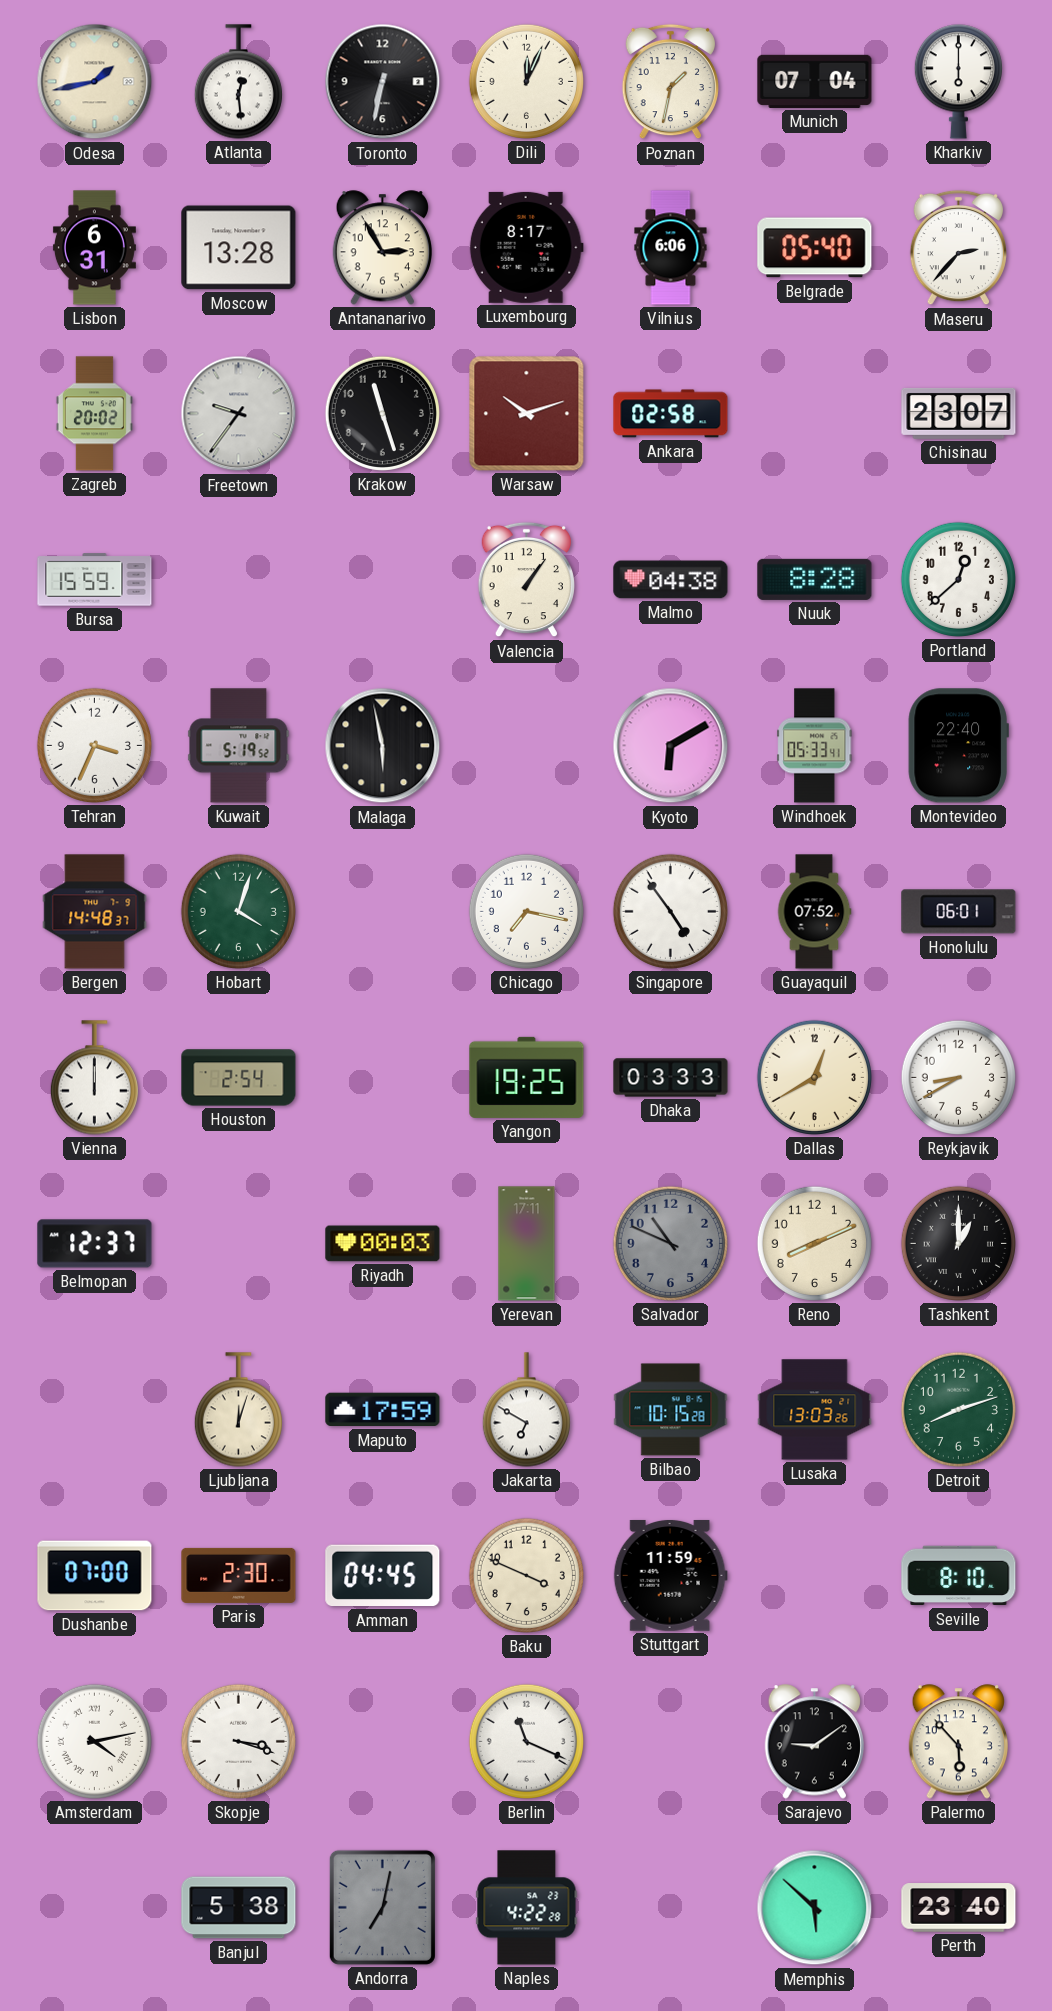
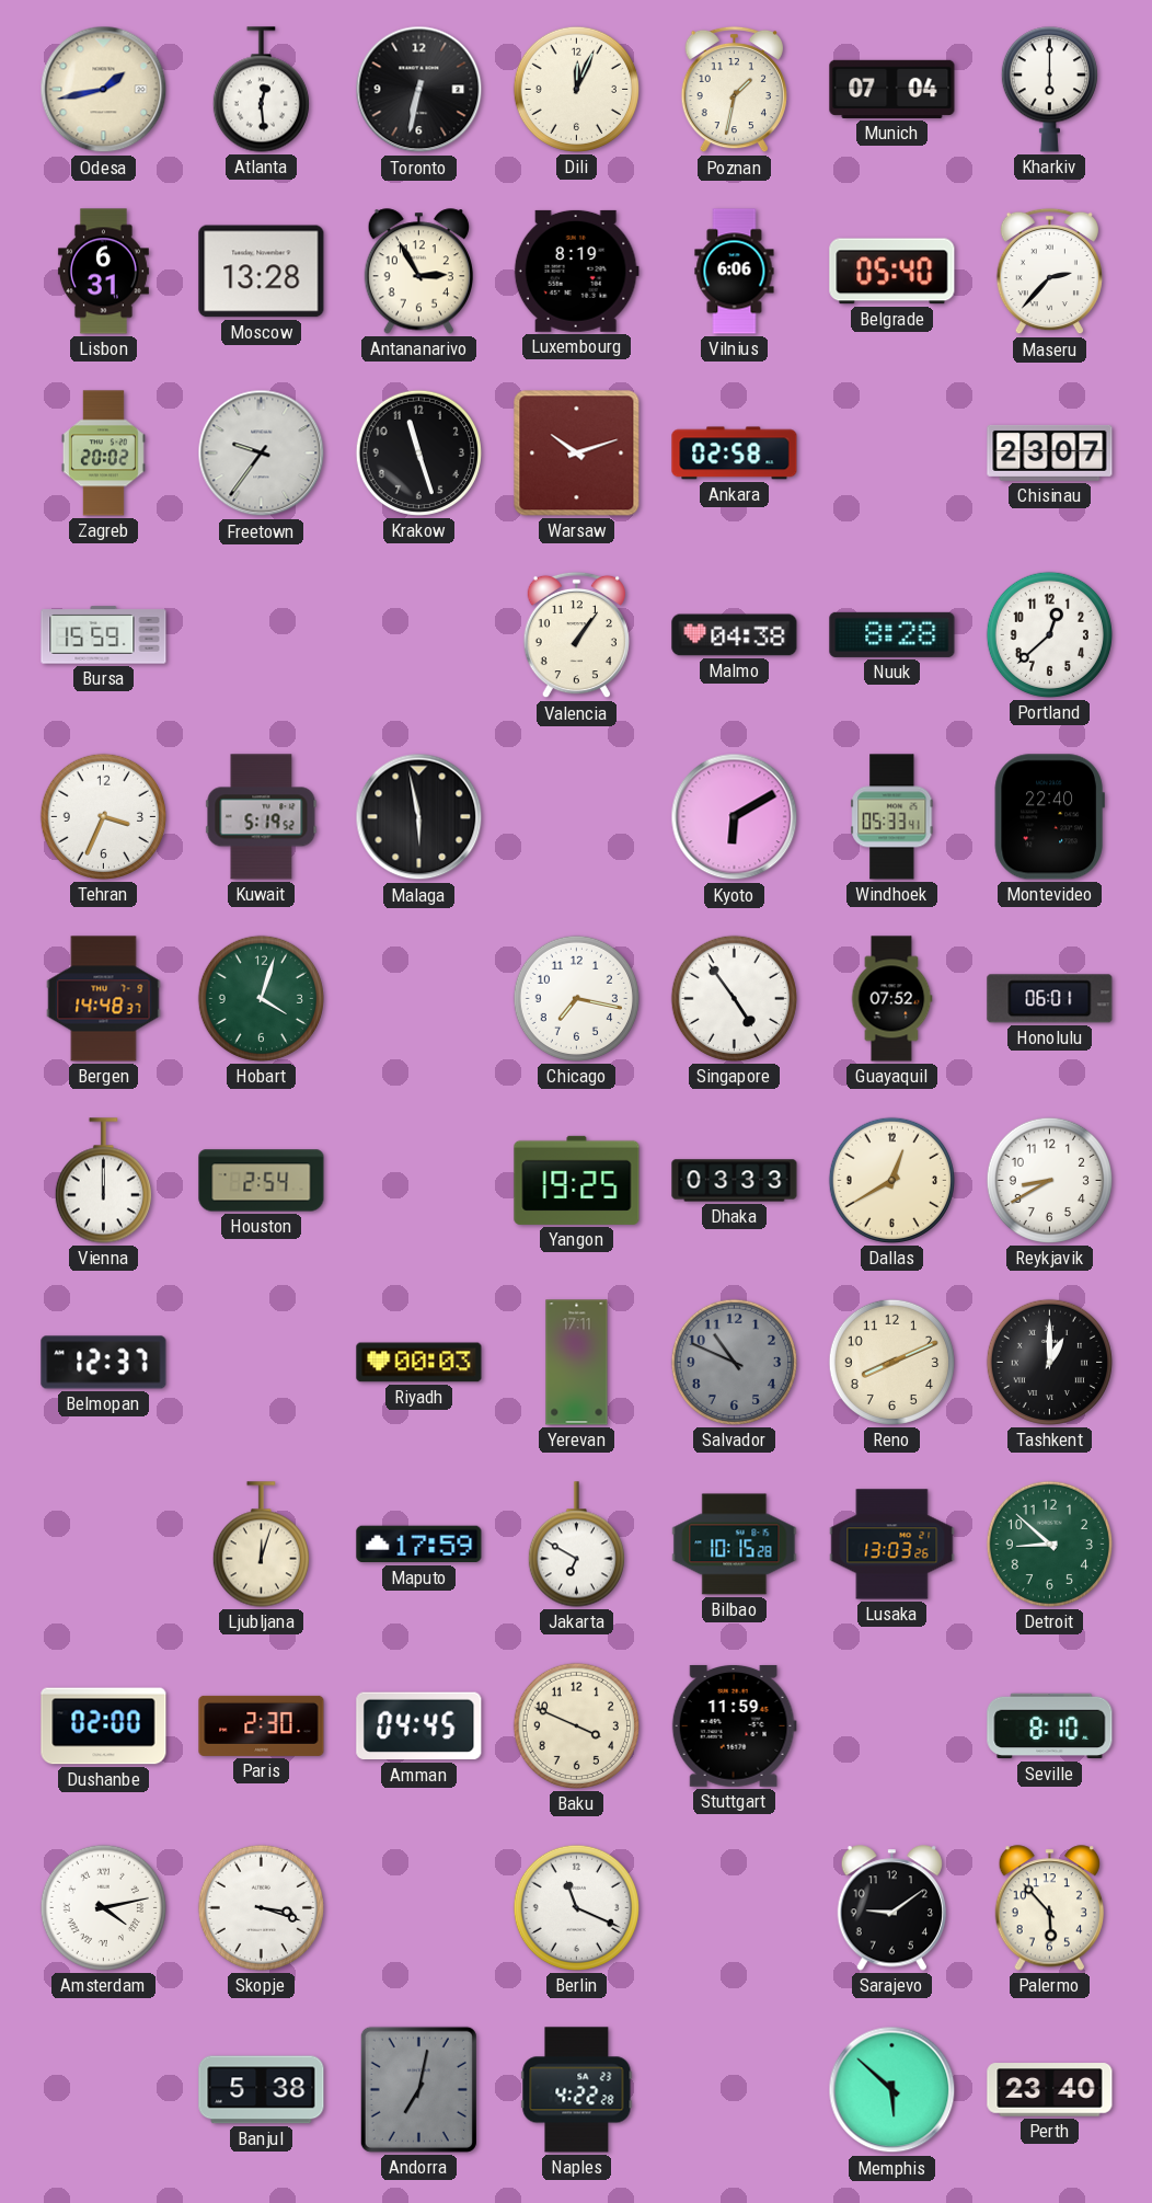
Luxembourg: 8:17 -> 8:19
Detroit: 8:12 -> 8:52
Dushanbe: 07:00 -> 02:00
